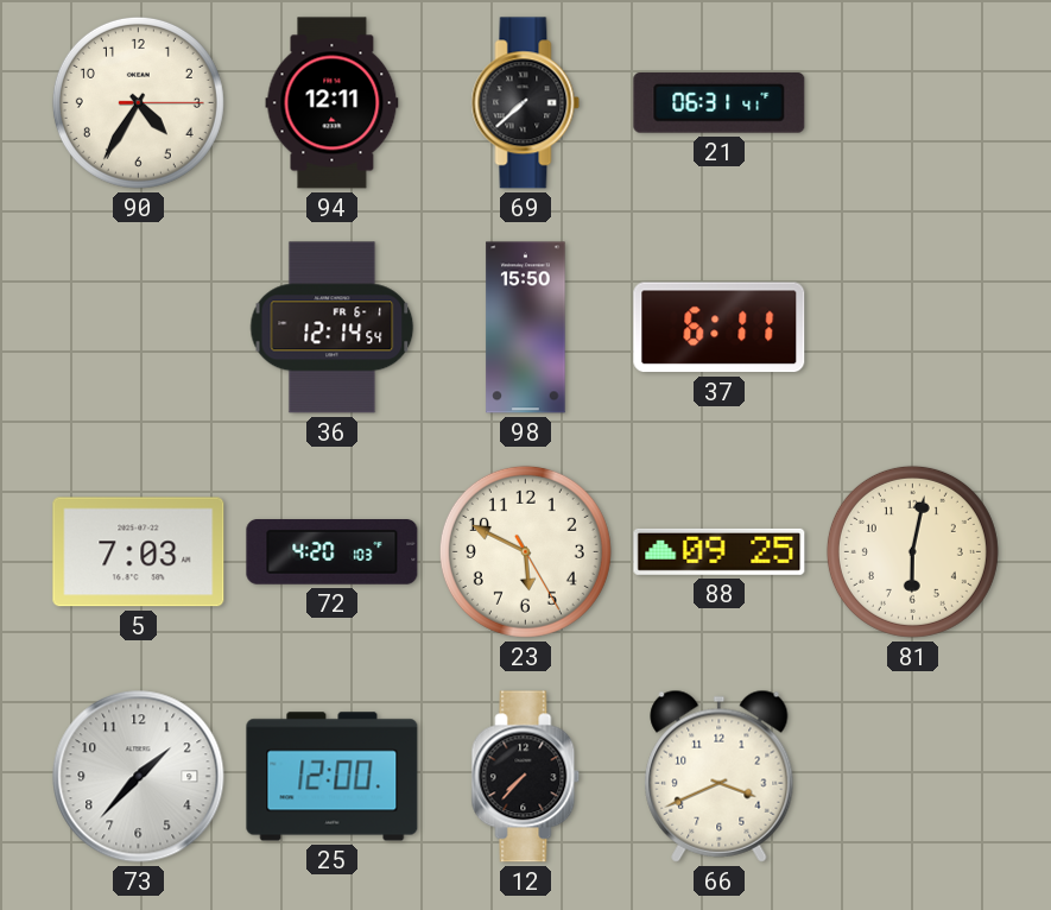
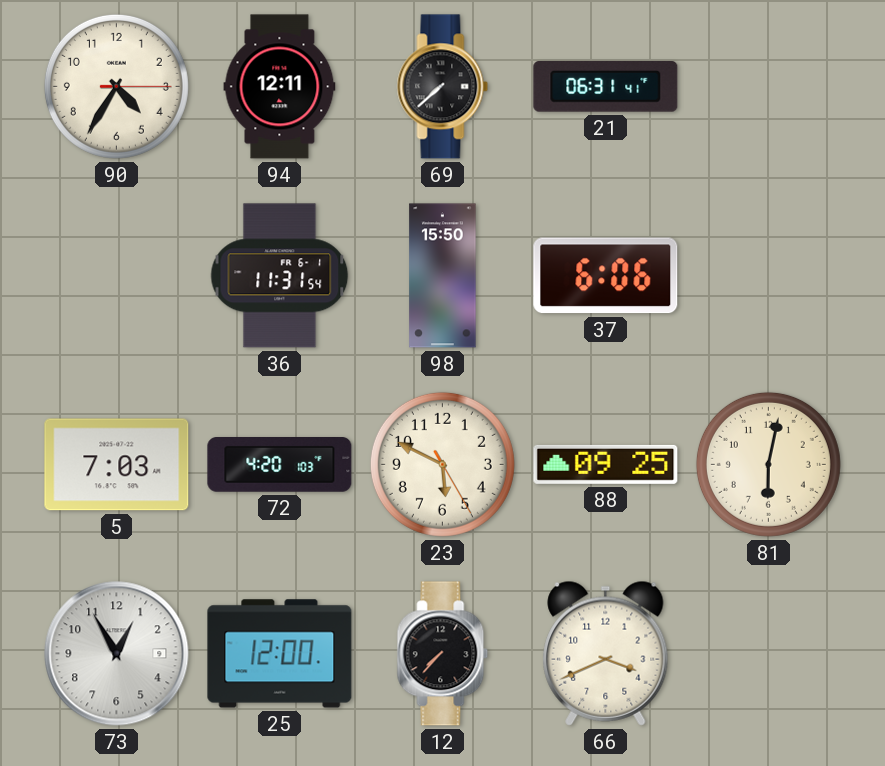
36: 12:14 -> 11:31
37: 6:11 -> 6:06
73: 1:37 -> 12:55
